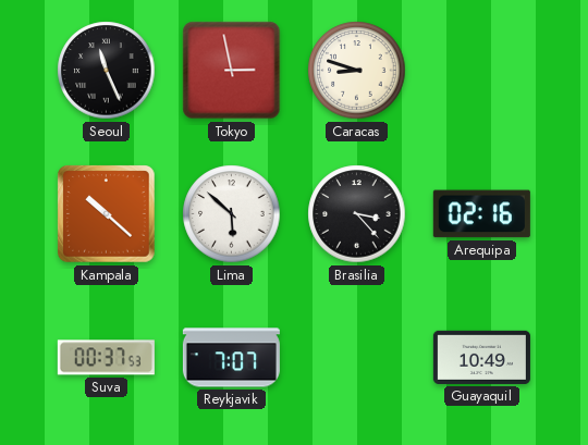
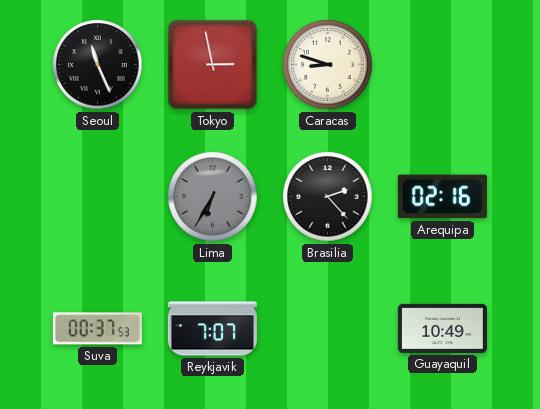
Kampala: 10:22 -> none
Lima: 5:52 -> 6:35
Lima dial: white -> grey
Brasilia: 3:23 -> 2:23
